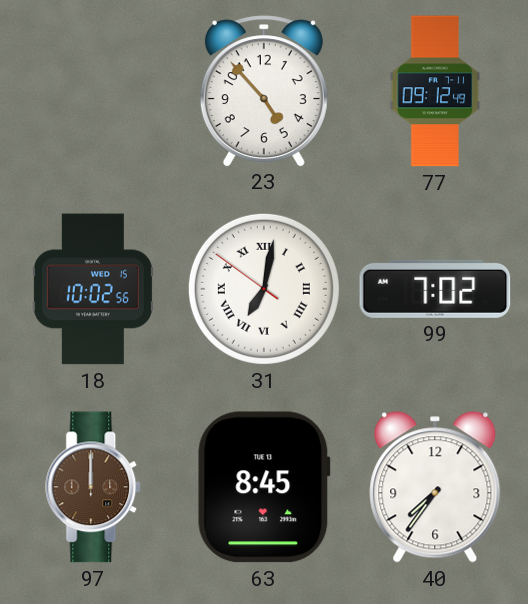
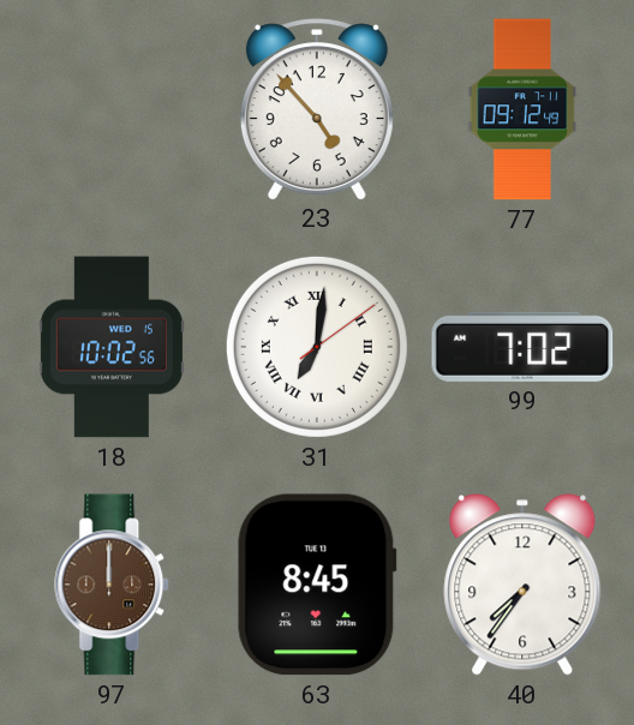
31: 7:01:51 -> 7:01:09
